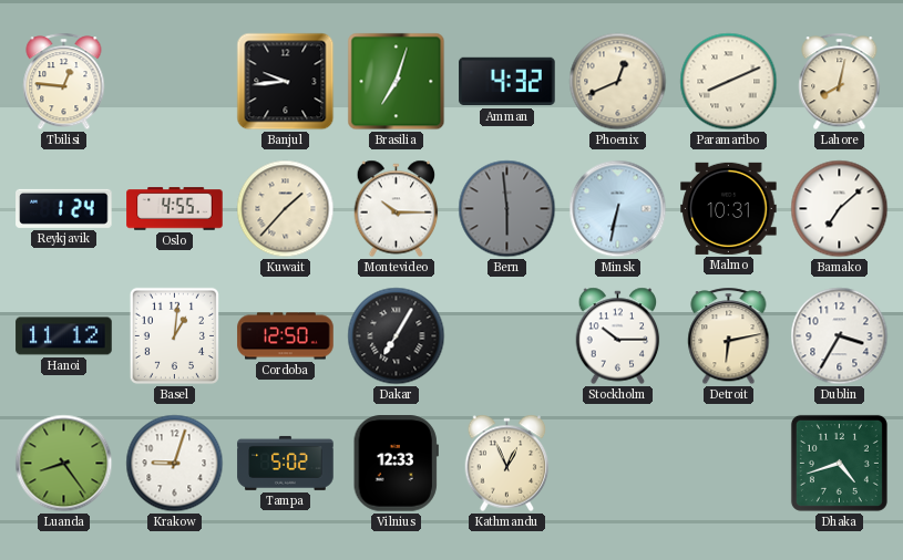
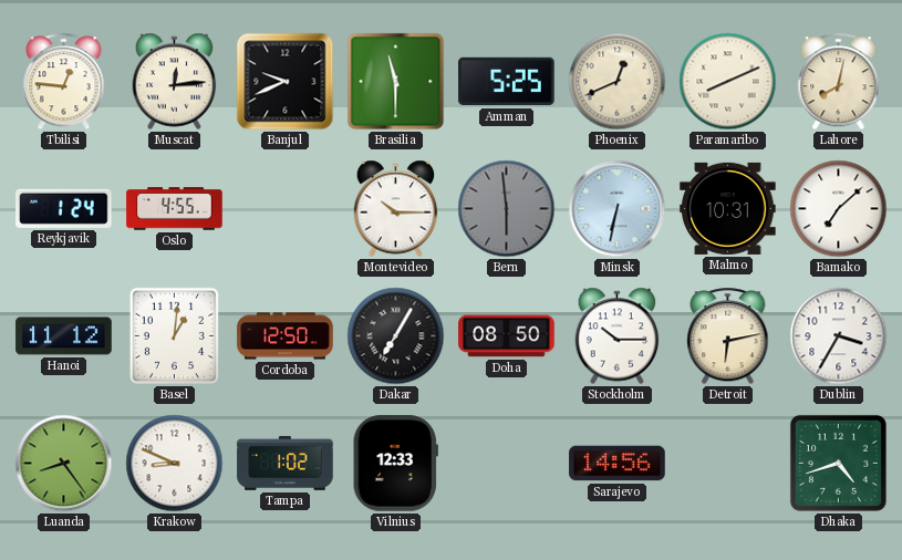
Muscat: none -> 12:14
Banjul: 9:44 -> 9:41
Brasilia: 7:03 -> 11:30
Amman: 4:32 -> 5:25
Kuwait: 1:37 -> none
Doha: none -> 08:50
Krakow: 9:03 -> 8:49
Tampa: 5:02 -> 1:02
Kathmandu: 12:56 -> none
Sarajevo: none -> 14:56
